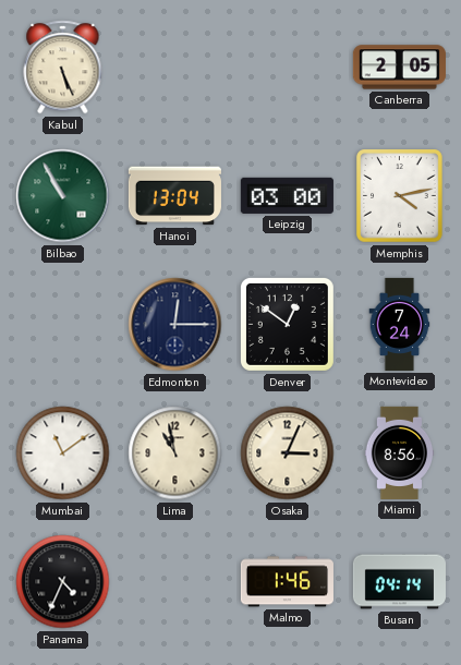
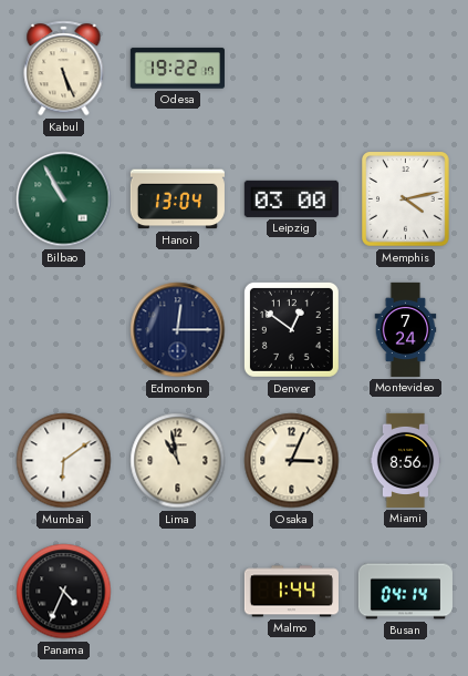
Odesa: none -> 19:22
Canberra: 2:05 -> none
Mumbai: 11:09 -> 6:09
Malmo: 1:46 -> 1:44
